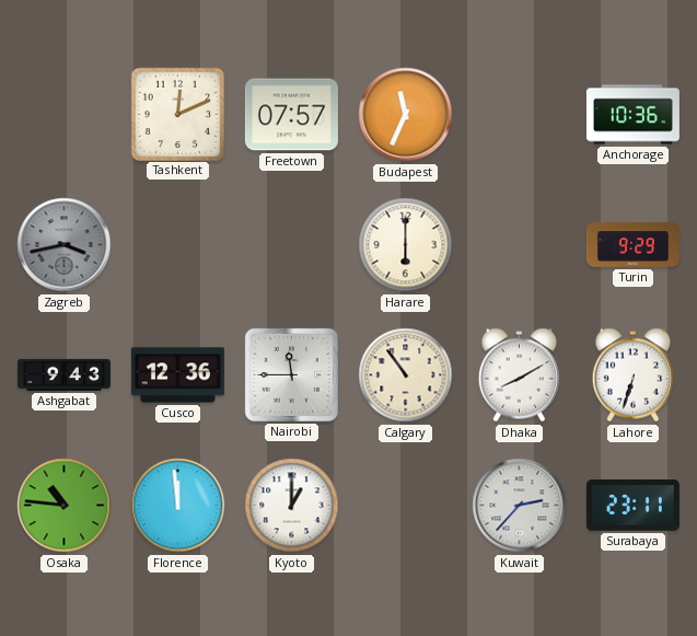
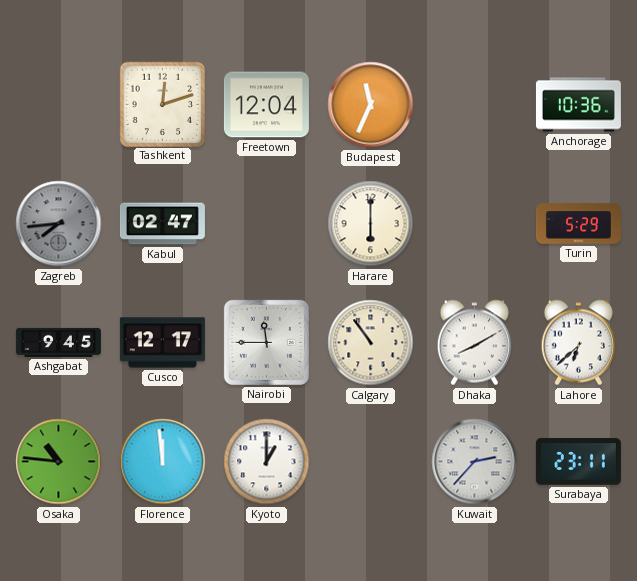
Tashkent: 12:11 -> 12:12
Freetown: 07:57 -> 12:04
Zagreb: 3:43 -> 7:44
Kabul: none -> 02:47
Turin: 9:29 -> 5:29
Ashgabat: 9:43 -> 9:45
Cusco: 12:36 -> 12:17
Lahore: 6:33 -> 6:38
